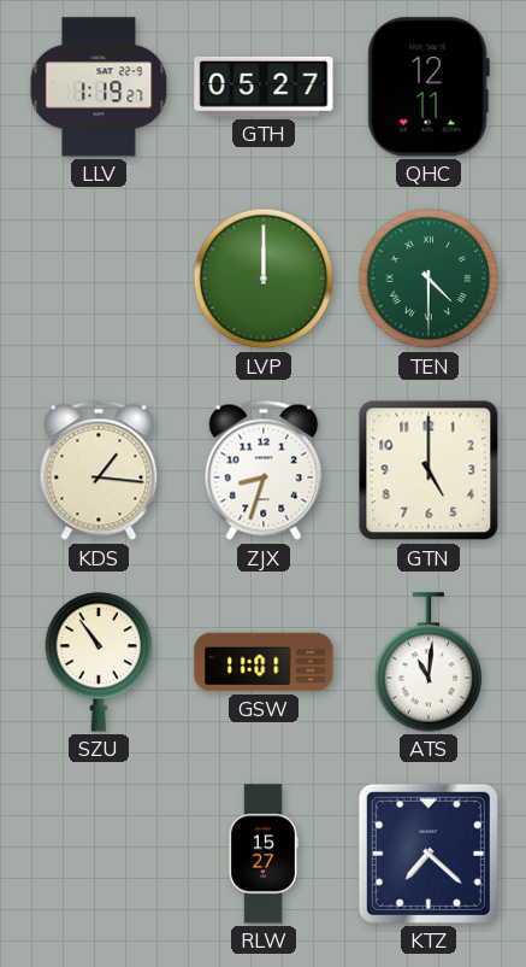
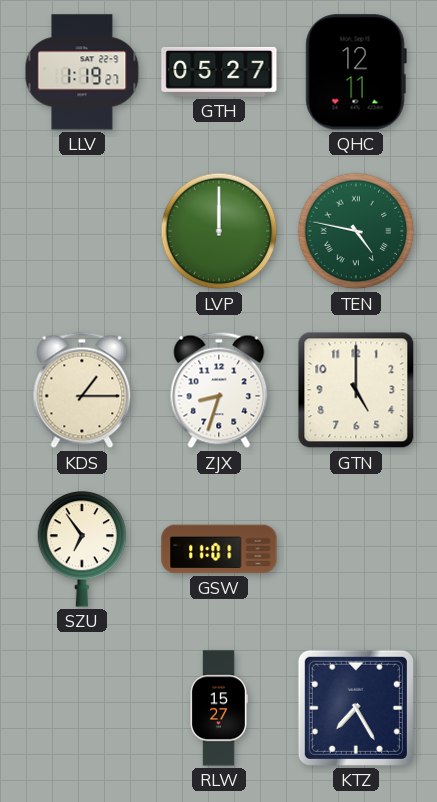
TEN: 4:30 -> 4:47
KDS: 1:16 -> 1:15
SZU: 10:54 -> 6:54
ATS: 11:01 -> none
KTZ: 7:22 -> 7:25
